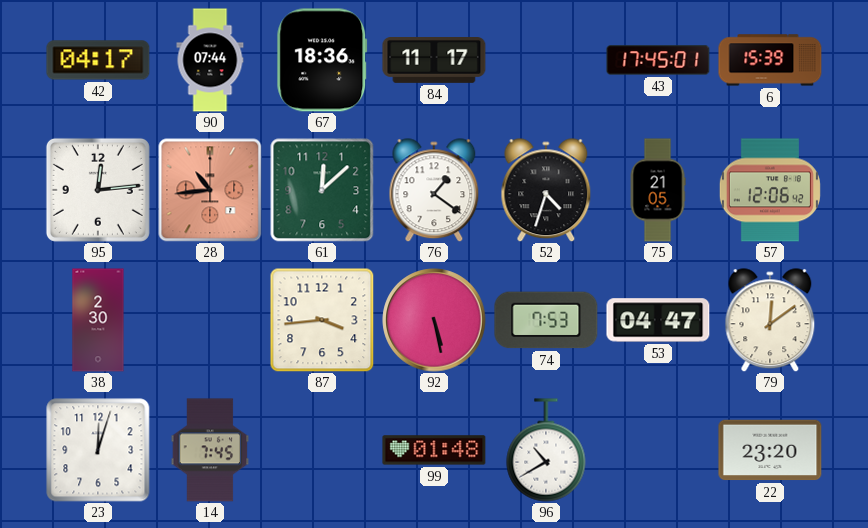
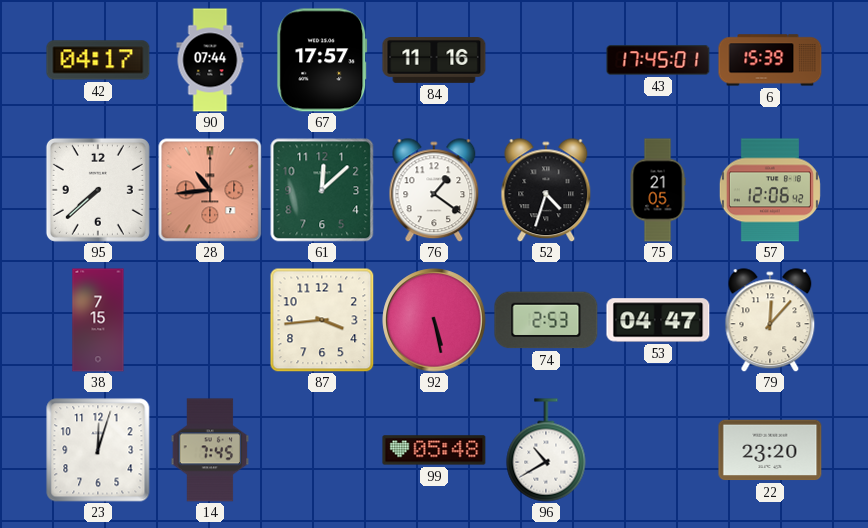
67: 18:36 -> 17:57
84: 11:17 -> 11:16
95: 12:14 -> 7:38
38: 2:30 -> 7:15
74: 7:53 -> 2:53
79: 12:09 -> 12:07
99: 01:48 -> 05:48
